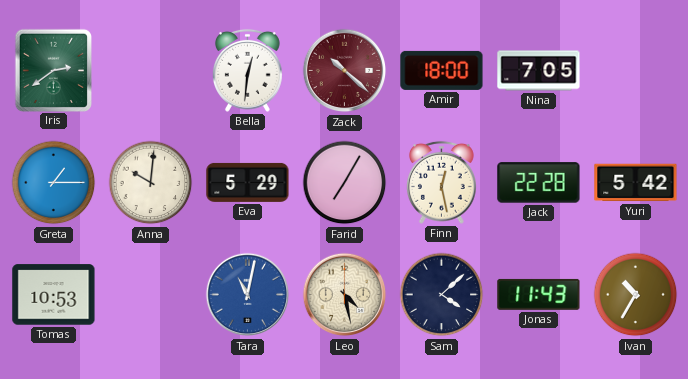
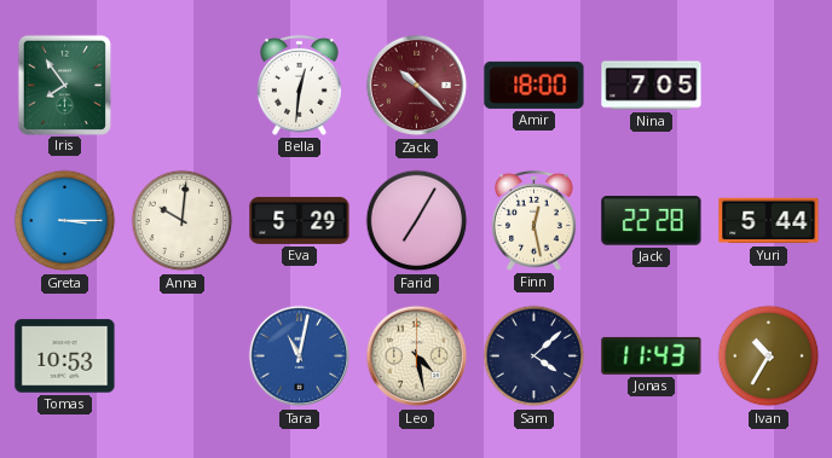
Iris: 2:39 -> 7:54
Greta: 1:15 -> 3:15
Yuri: 5:42 -> 5:44
